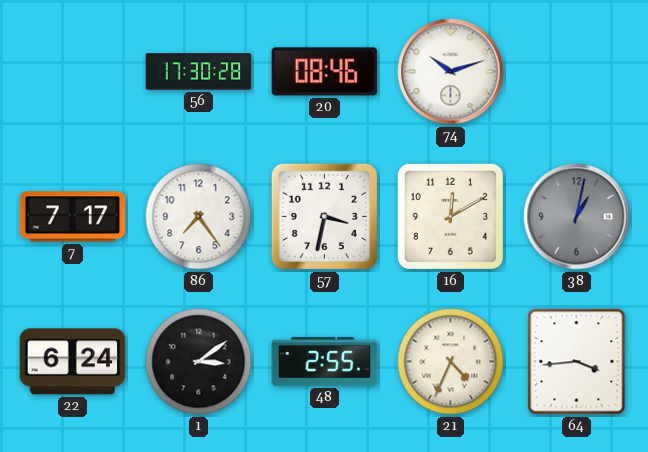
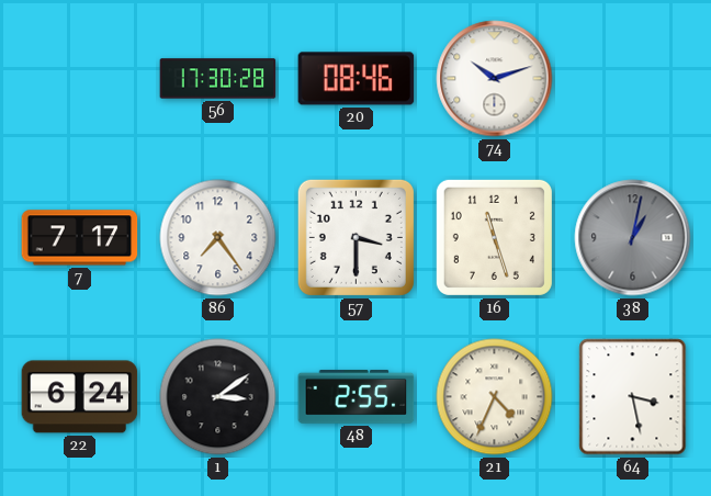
57: 3:32 -> 3:30
16: 12:10 -> 11:27
64: 3:44 -> 3:28
